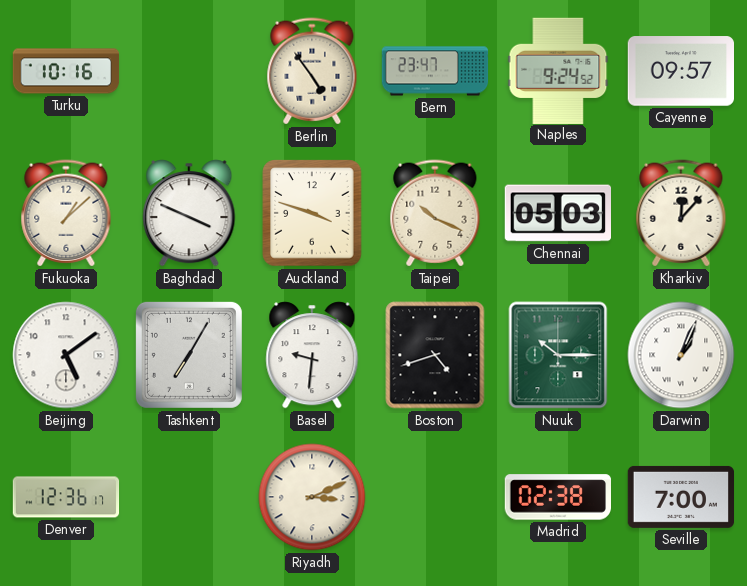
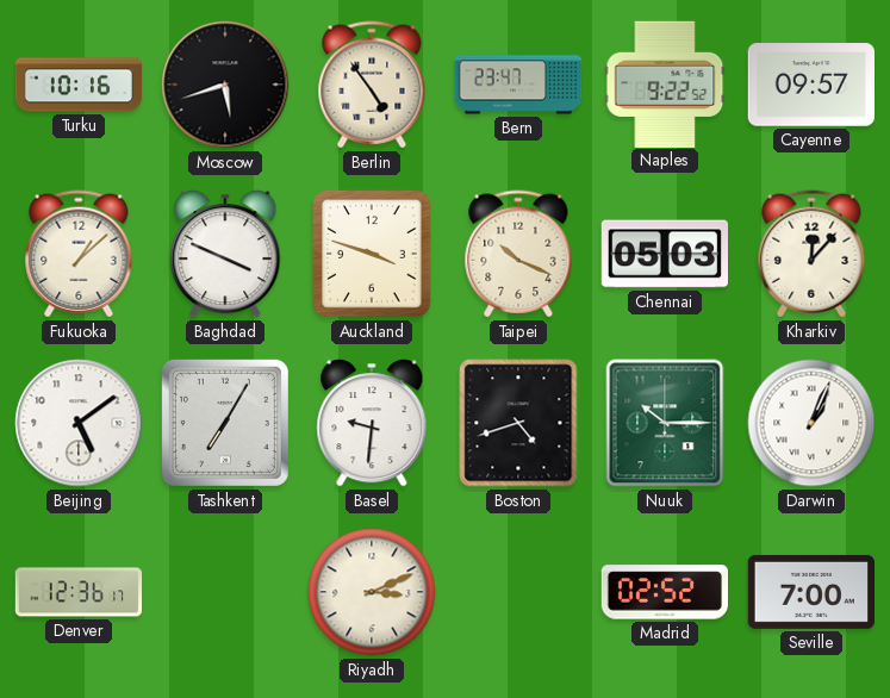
Moscow: none -> 5:42
Naples: 9:24 -> 9:22
Madrid: 02:38 -> 02:52
